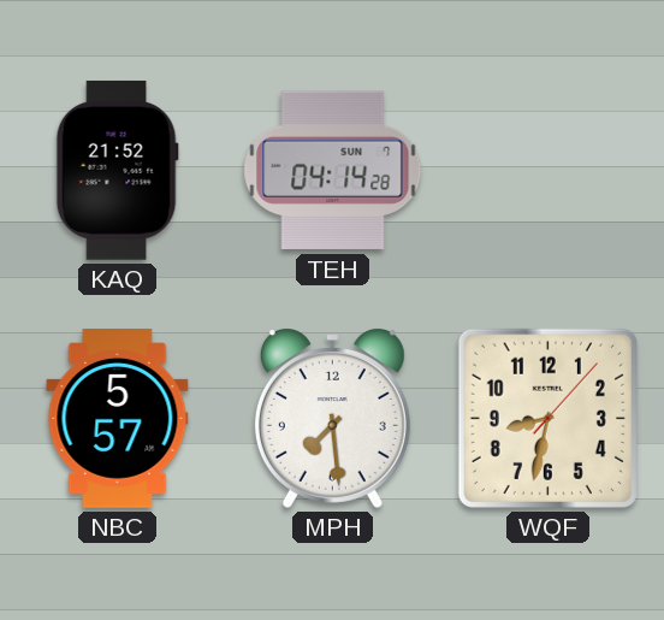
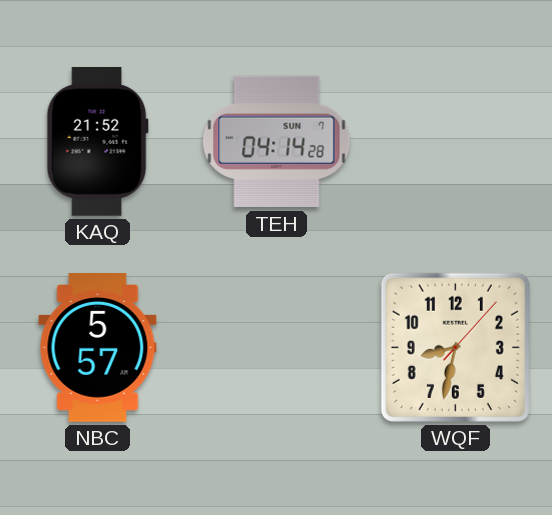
MPH: 7:29 -> none
